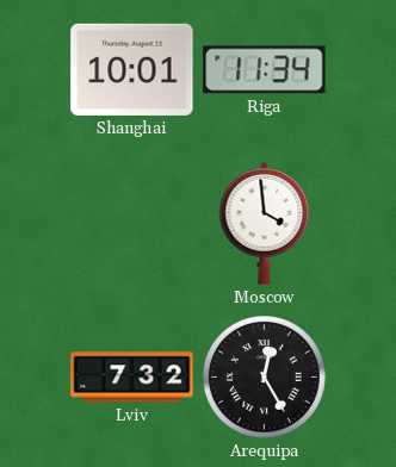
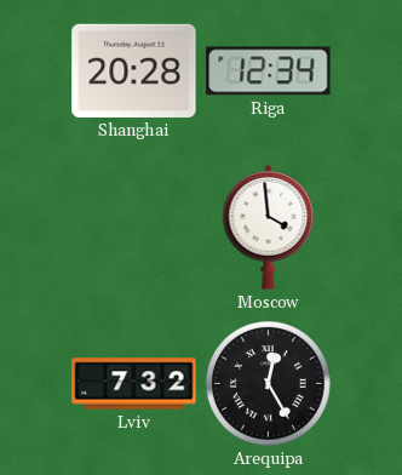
Shanghai: 10:01 -> 20:28
Riga: 11:34 -> 12:34
